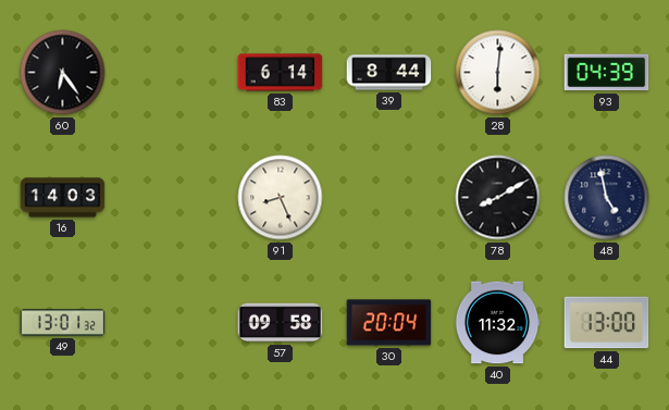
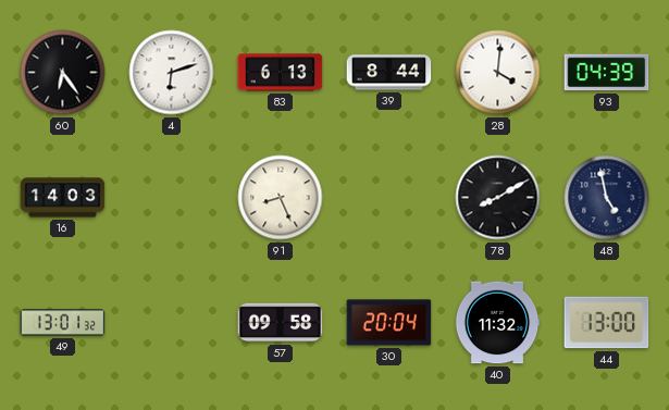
4: none -> 6:12
83: 6:14 -> 6:13
28: 6:01 -> 4:01
